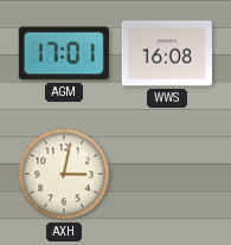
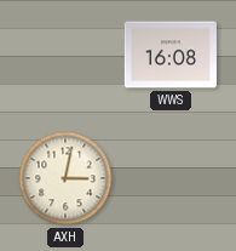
AGM: 17:01 -> none
